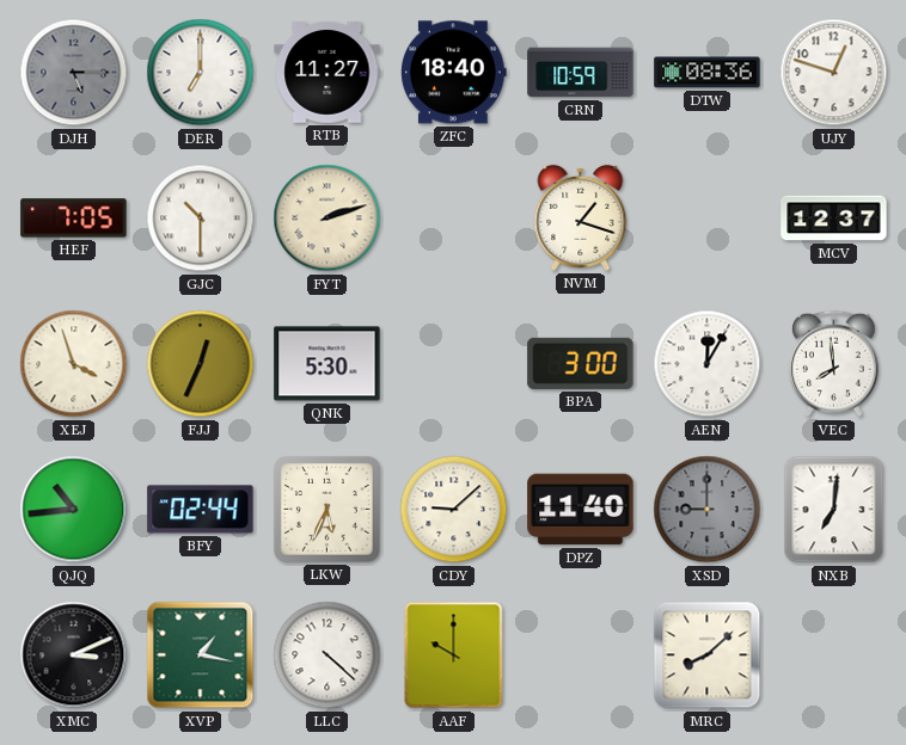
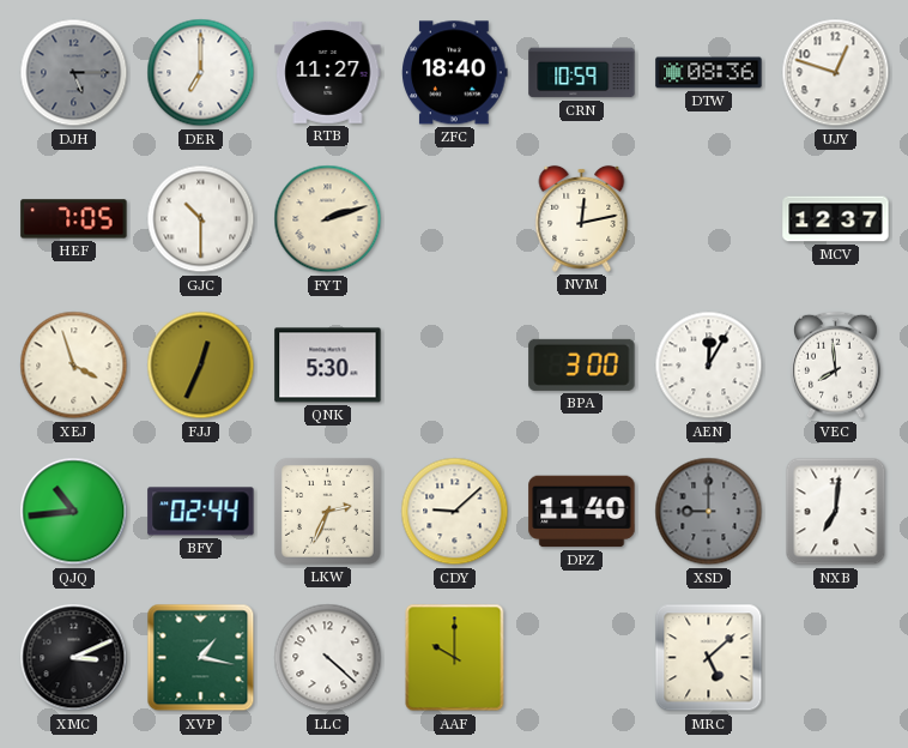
NVM: 1:18 -> 12:13
LKW: 5:34 -> 2:34
MRC: 8:08 -> 5:08
